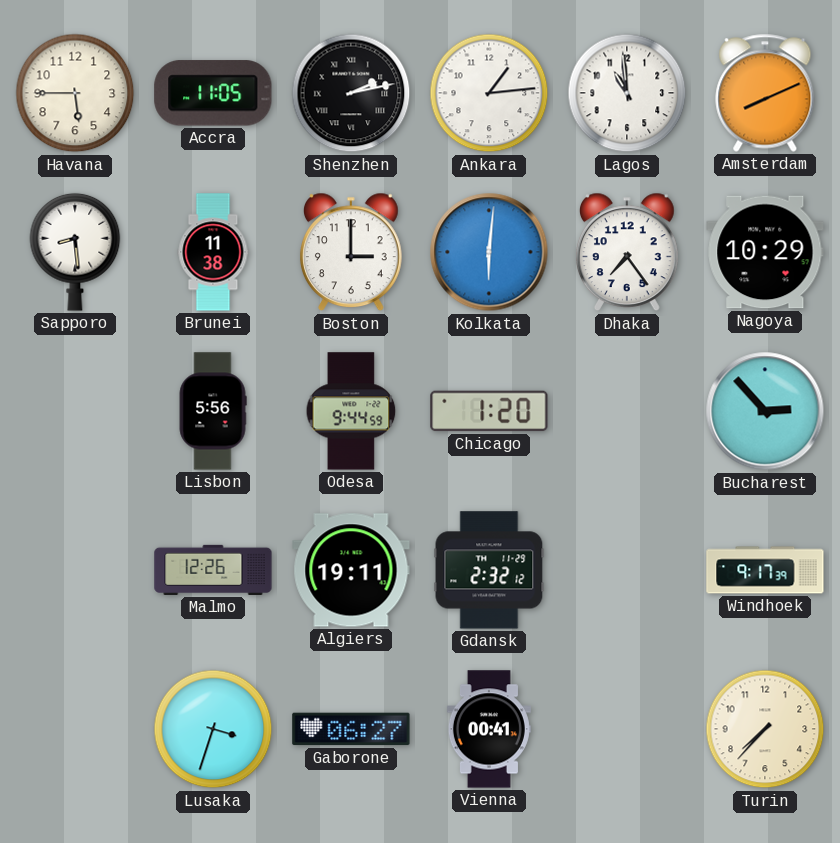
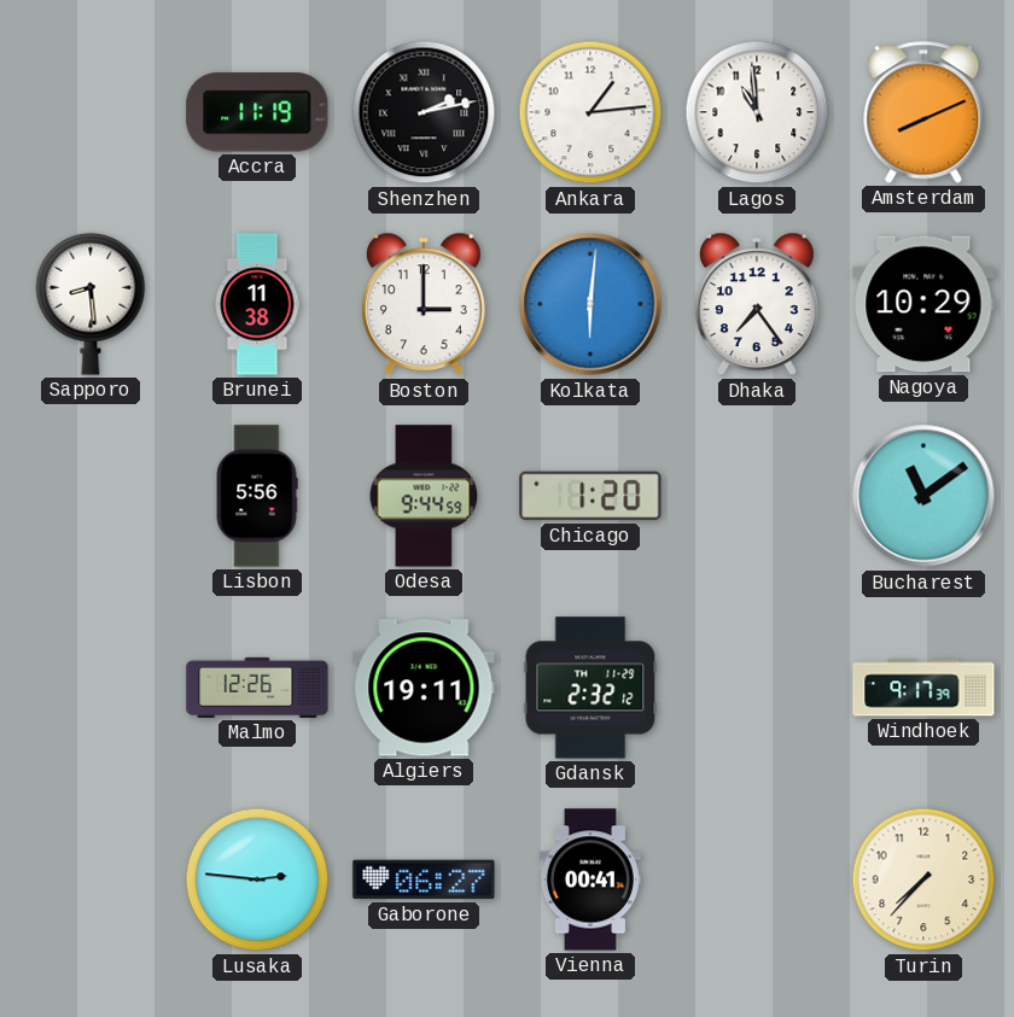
Havana: 5:45 -> none
Accra: 11:05 -> 11:19
Bucharest: 2:53 -> 11:09
Lusaka: 3:33 -> 2:46
